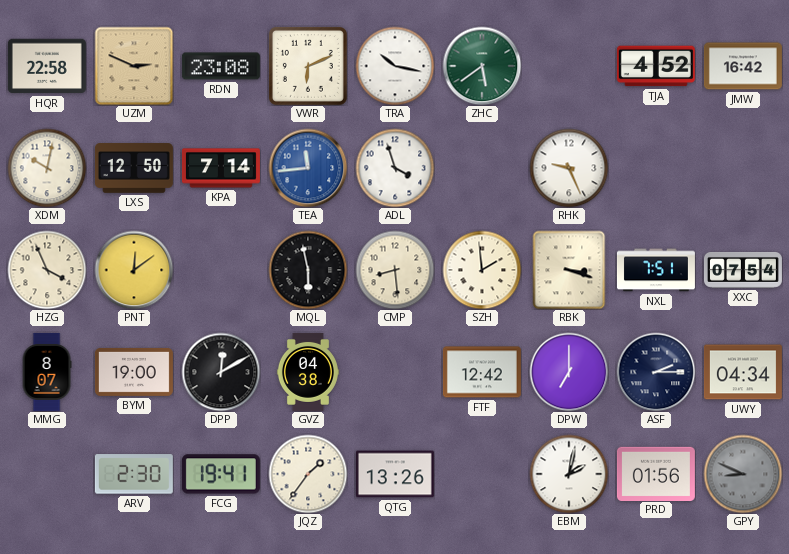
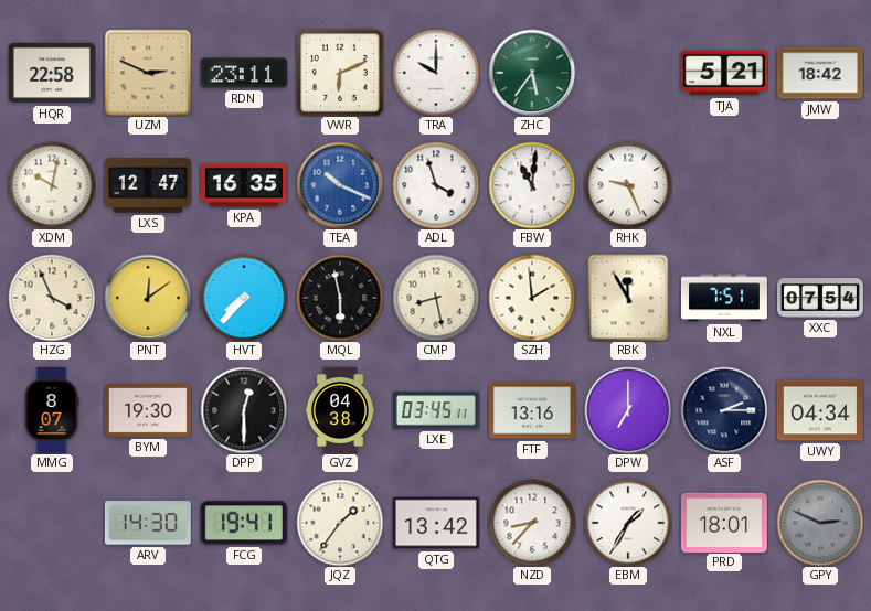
RDN: 23:08 -> 23:11
TRA: 10:17 -> 10:00
ZHC: 5:39 -> 5:36
TJA: 4:52 -> 5:21
JMW: 16:42 -> 18:42
LXS: 12:50 -> 12:47
KPA: 7:14 -> 16:35
TEA: 11:44 -> 10:19
FBW: none -> 11:01
HVT: none -> 7:37
CMP: 8:29 -> 8:28
RBK: 3:18 -> 11:55
BYM: 19:00 -> 19:30
DPP: 12:10 -> 12:30
LXE: none -> 03:45
FTF: 12:42 -> 13:16
ARV: 2:30 -> 14:30
QTG: 13:26 -> 13:42
NZD: none -> 8:37
EBM: 2:02 -> 1:35
PRD: 01:56 -> 18:01
GPY: 8:49 -> 2:49
